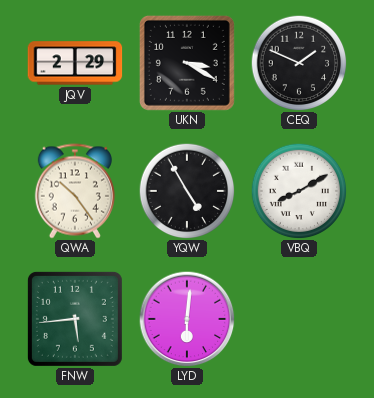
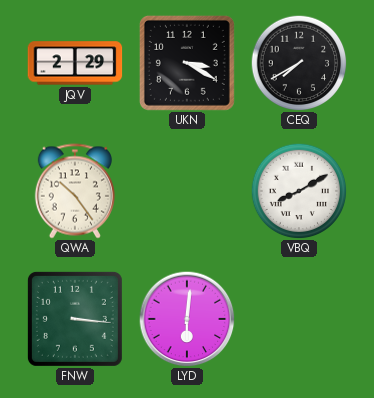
CEQ: 1:49 -> 7:40
YQW: 4:55 -> none
FNW: 5:44 -> 3:16
